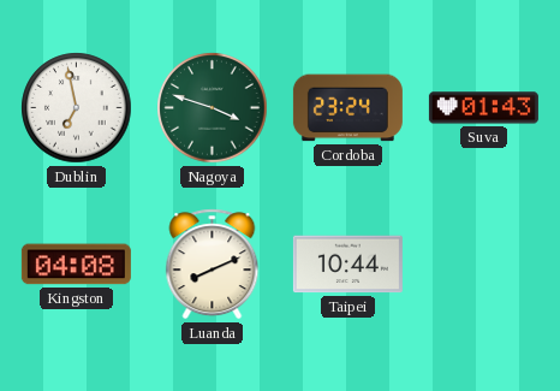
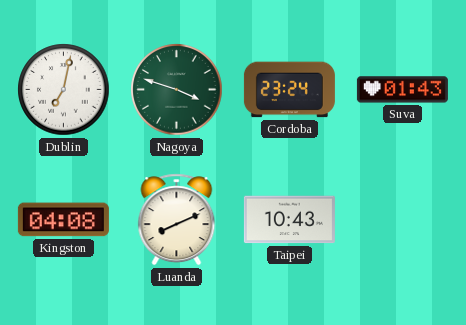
Dublin: 6:58 -> 7:02
Taipei: 10:44 -> 10:43
